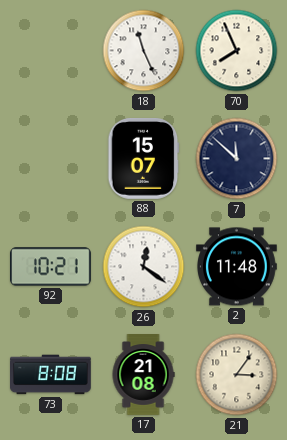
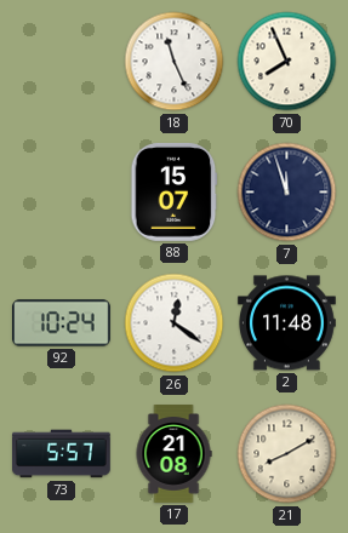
7: 11:52 -> 11:57
92: 10:21 -> 10:24
73: 8:08 -> 5:57
21: 3:06 -> 8:10
